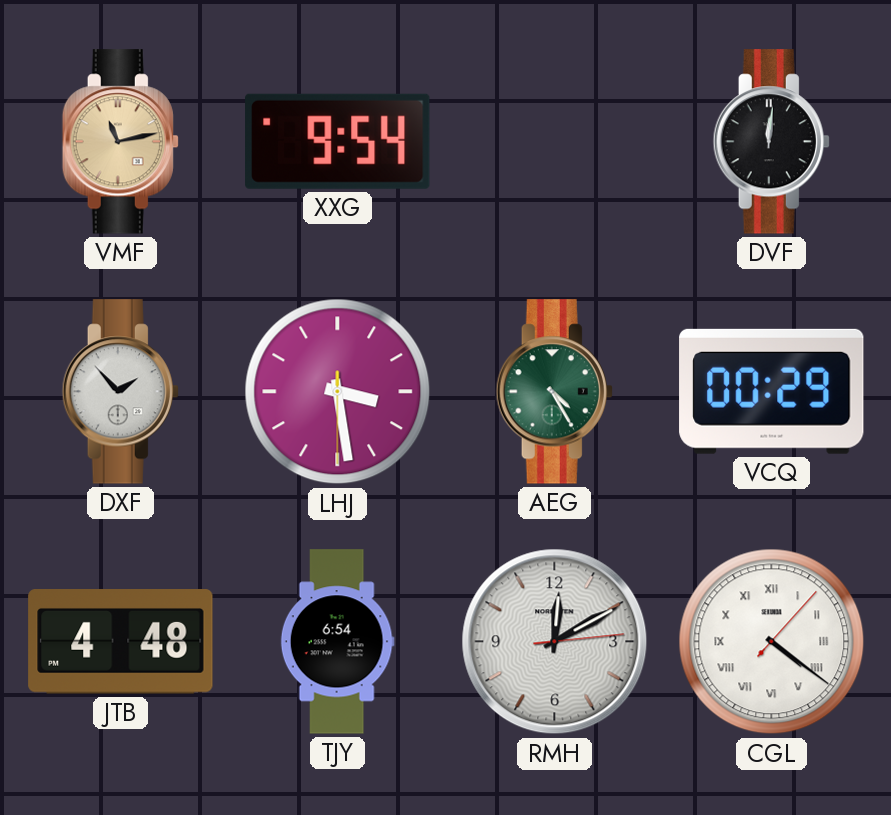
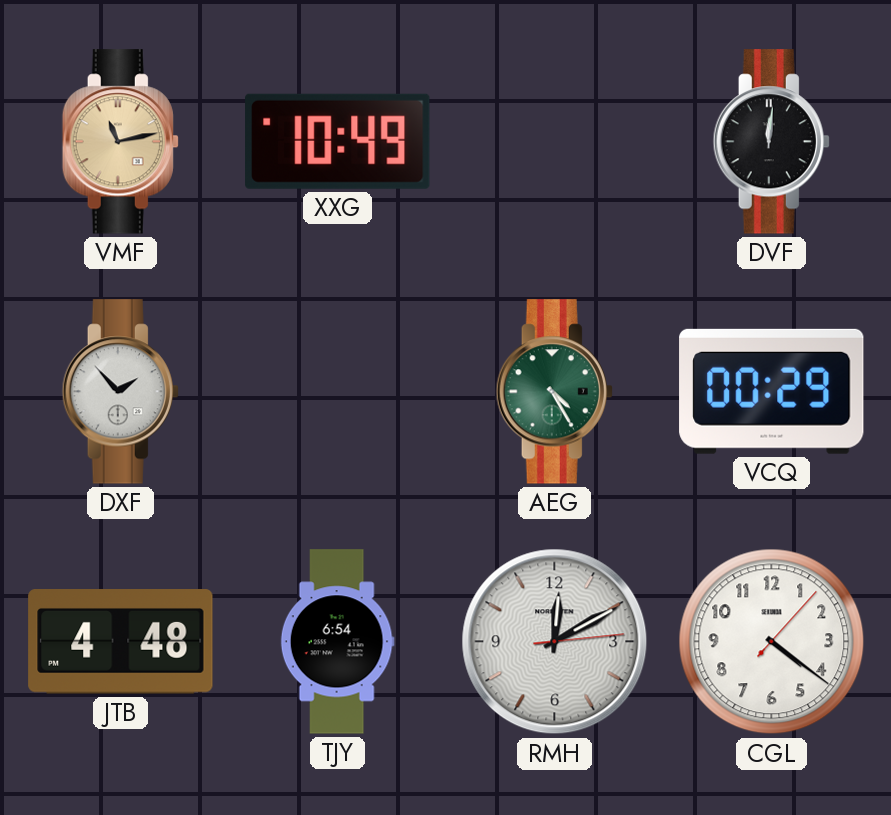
XXG: 9:54 -> 10:49
LHJ: 3:28 -> none
CGL numerals: Roman -> Arabic
